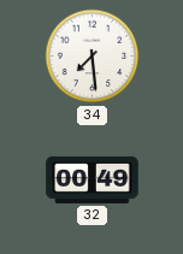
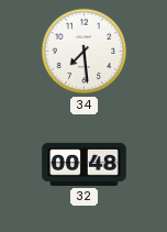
32: 00:49 -> 00:48
